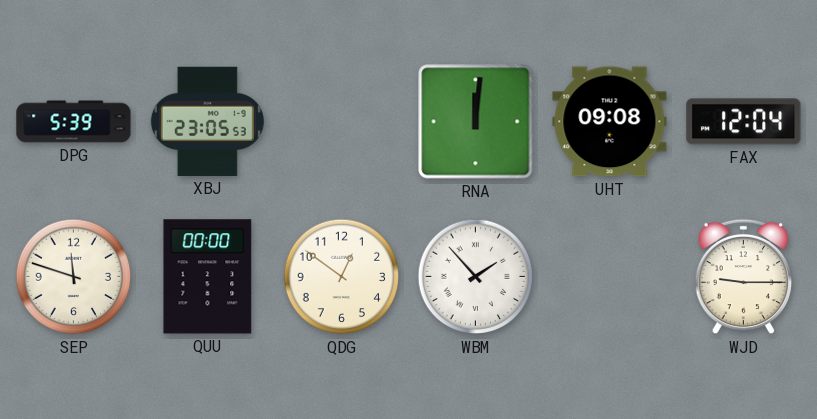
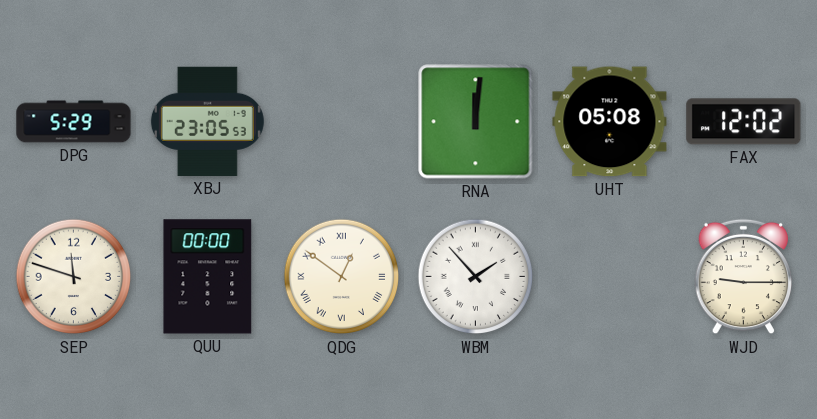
DPG: 5:39 -> 5:29
UHT: 09:08 -> 05:08
FAX: 12:04 -> 12:02
QDG numerals: Arabic -> Roman
